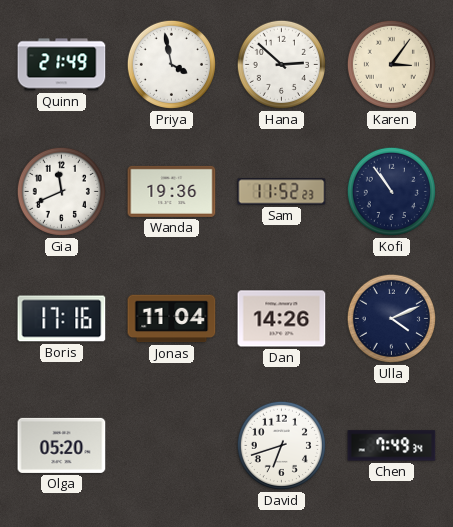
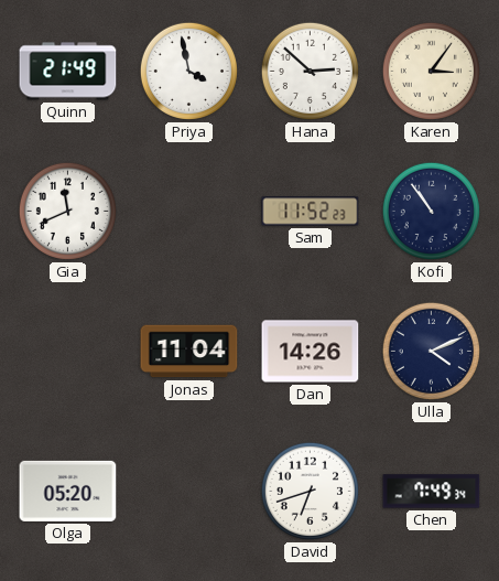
Wanda: 19:36 -> none
Boris: 17:16 -> none
